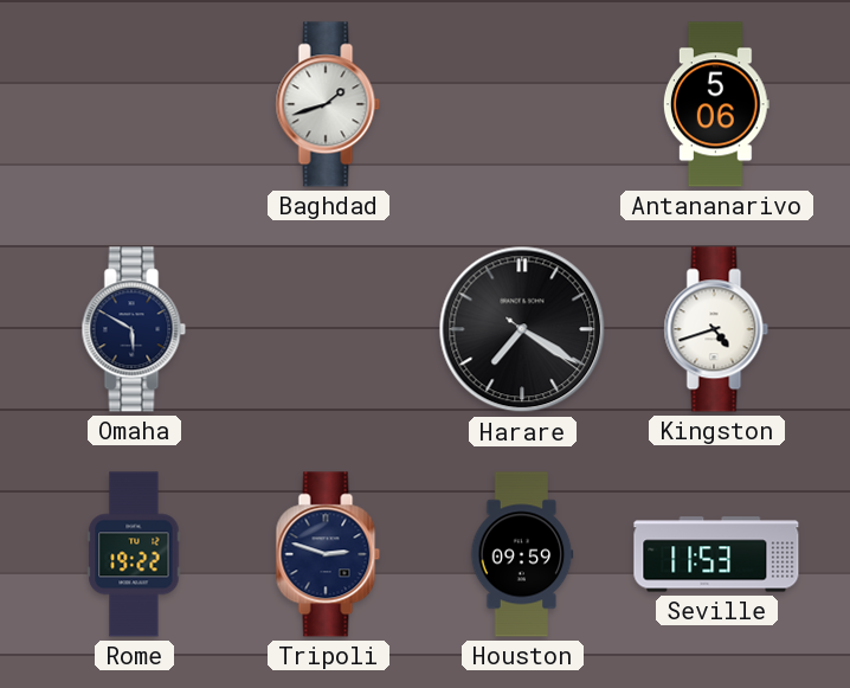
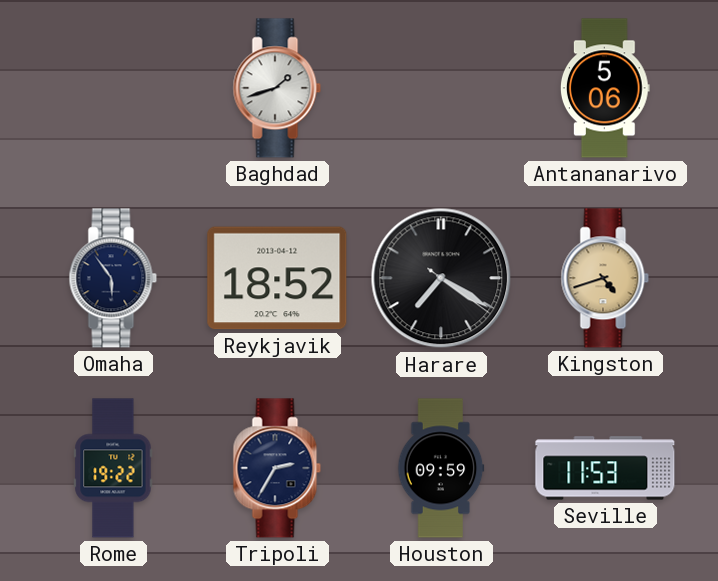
Omaha: 5:50 -> 5:54
Reykjavik: none -> 18:52
Kingston dial: white -> champagne
Tripoli: 2:48 -> 2:35
